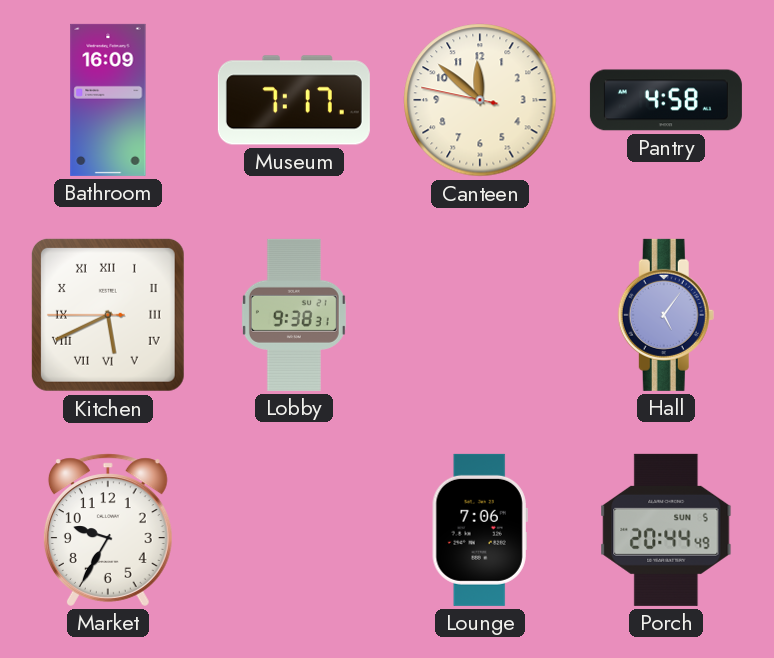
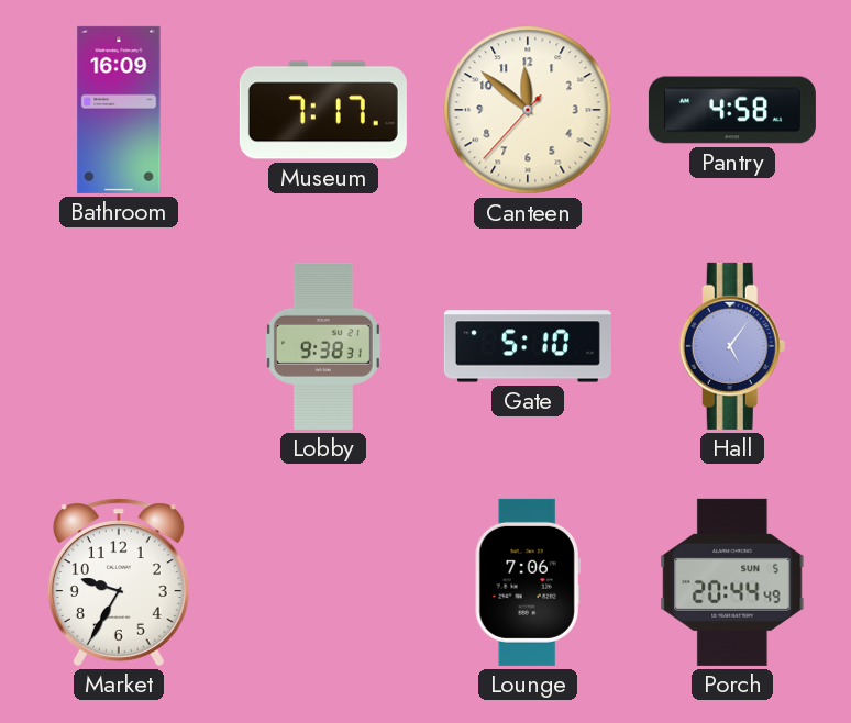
Canteen: 11:51:47 -> 11:51:37
Kitchen: 5:40 -> none
Gate: none -> 5:10
